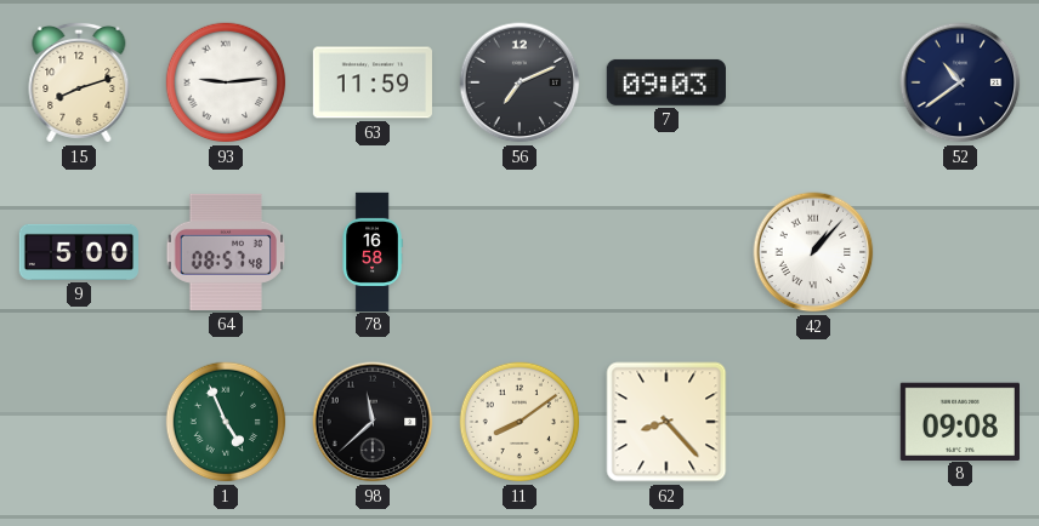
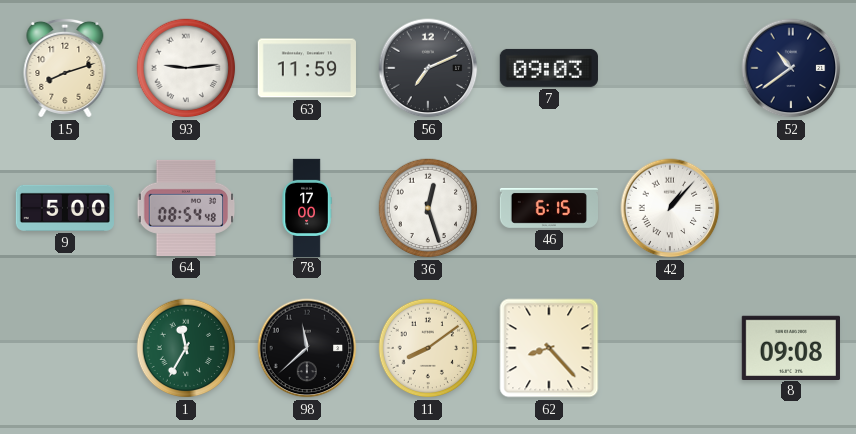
64: 08:57 -> 08:54
78: 16:58 -> 17:00
36: none -> 12:27
46: none -> 6:15
1: 4:56 -> 11:35
